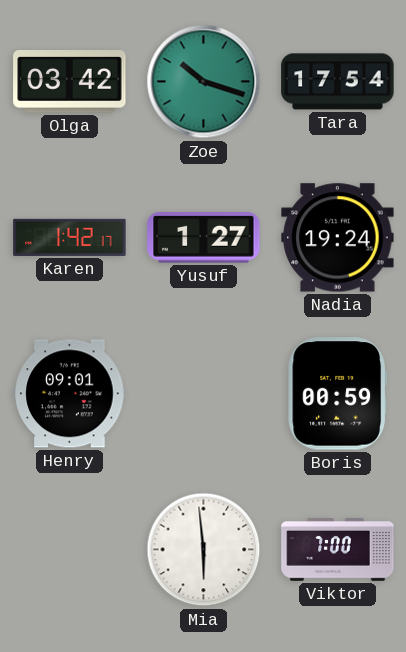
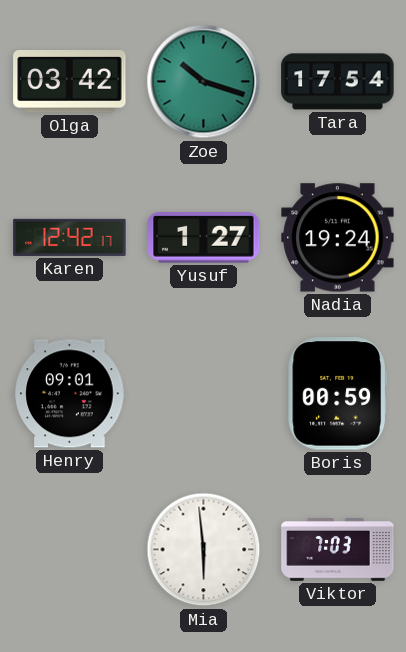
Karen: 1:42 -> 12:42
Viktor: 7:00 -> 7:03
